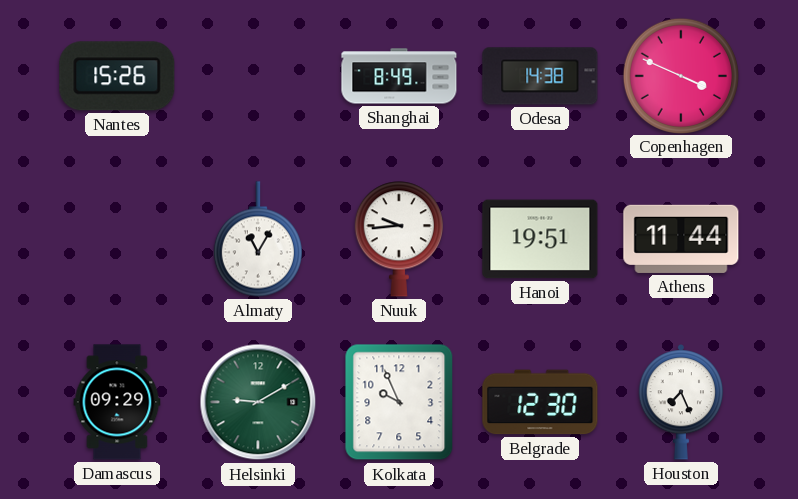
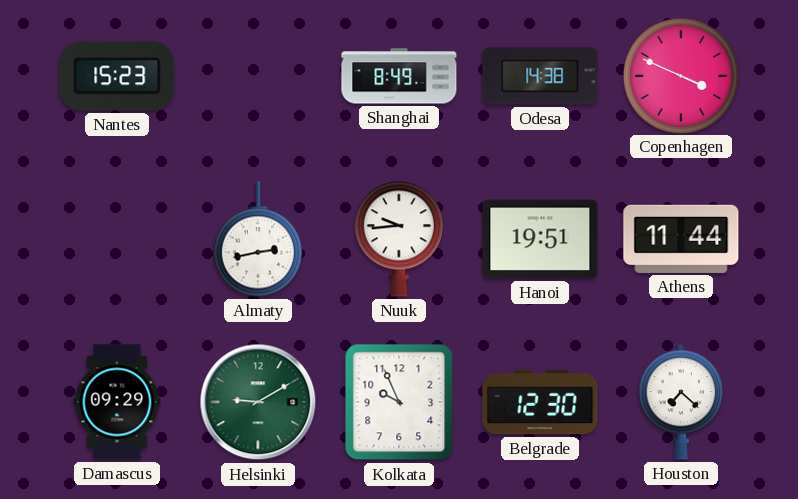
Nantes: 15:26 -> 15:23
Almaty: 11:05 -> 2:43
Houston: 7:26 -> 7:22
